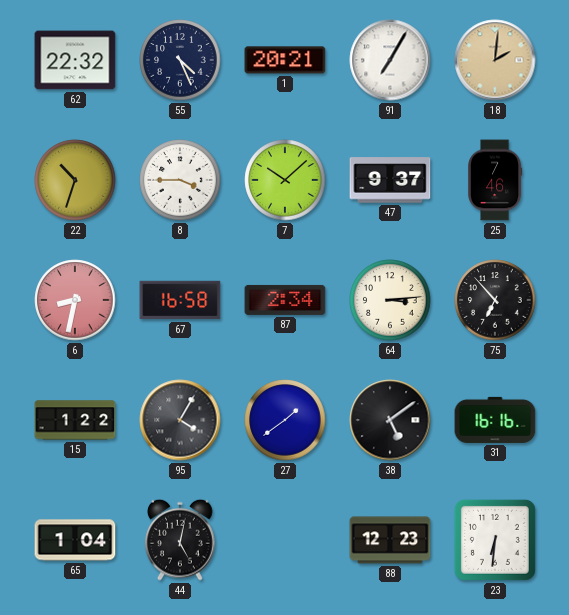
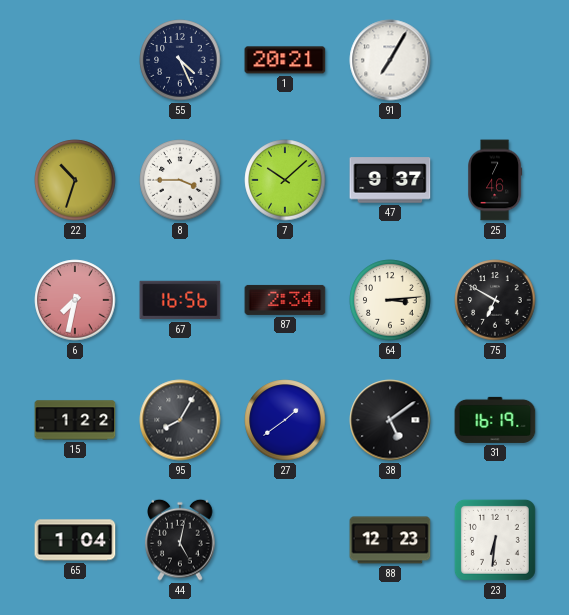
62: 22:32 -> none
18: 2:01 -> none
6: 8:32 -> 7:32
67: 16:58 -> 16:56
75: 6:53 -> 6:50
95: 4:05 -> 8:05
31: 16:16 -> 16:19
